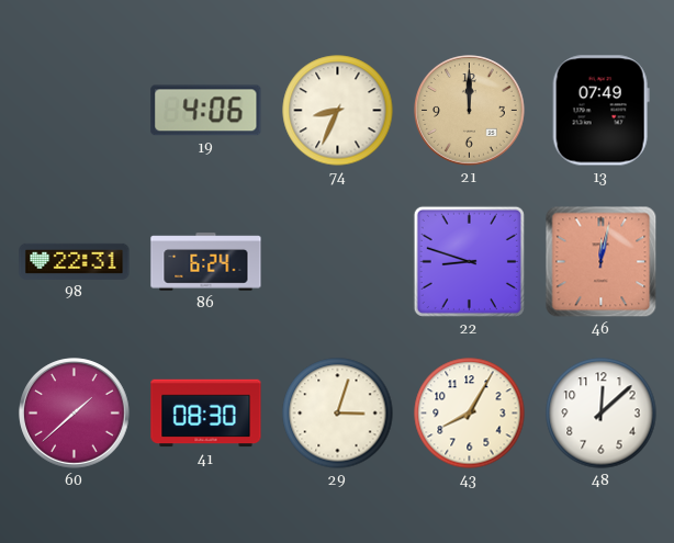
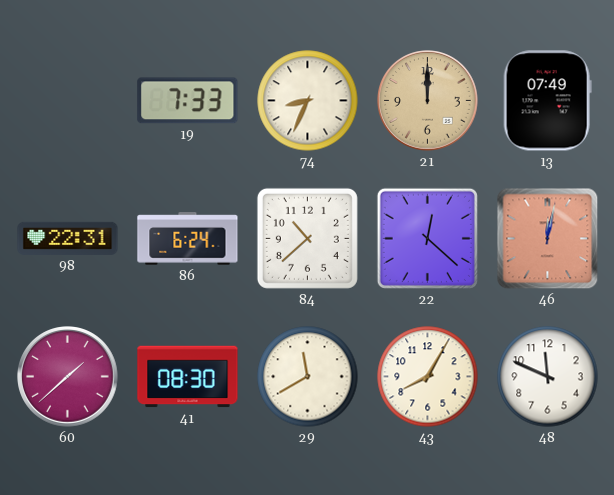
19: 4:06 -> 7:33
84: none -> 10:38
22: 8:48 -> 12:22
29: 3:03 -> 11:40
48: 12:08 -> 11:49
